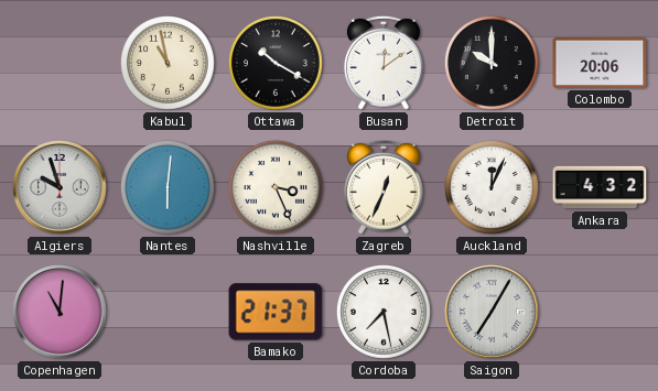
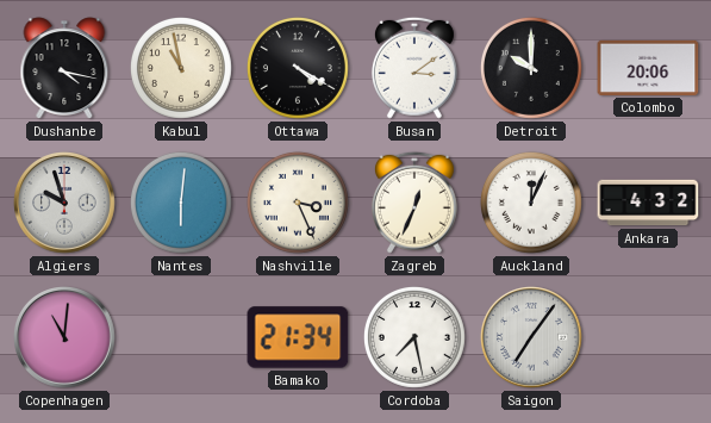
Dushanbe: none -> 4:17
Ottawa: 10:20 -> 4:20
Busan: 12:09 -> 3:09
Bamako: 21:37 -> 21:34
Saigon: 7:05 -> 7:06
